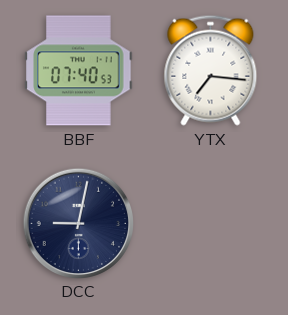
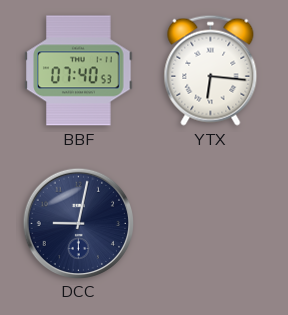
YTX: 7:16 -> 6:16
